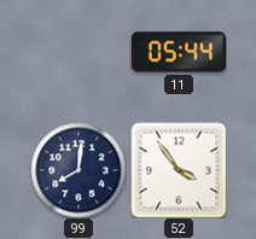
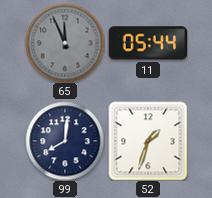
65: none -> 11:56
52: 3:54 -> 1:33
